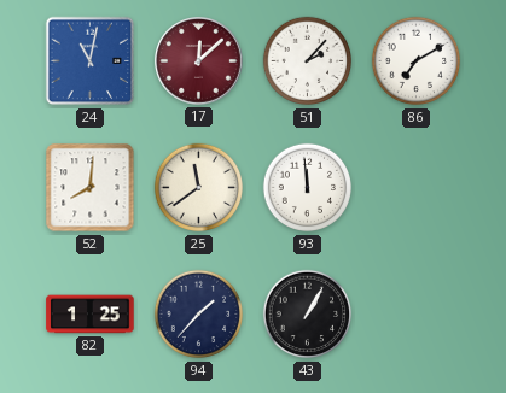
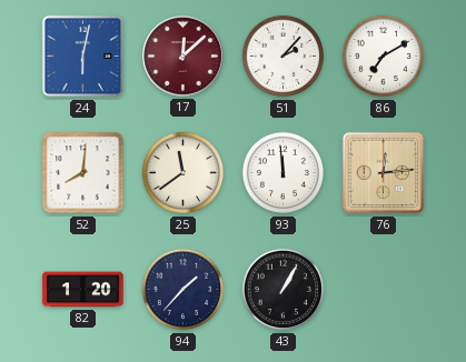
24: 11:02 -> 6:02
76: none -> 12:14
82: 1:25 -> 1:20
